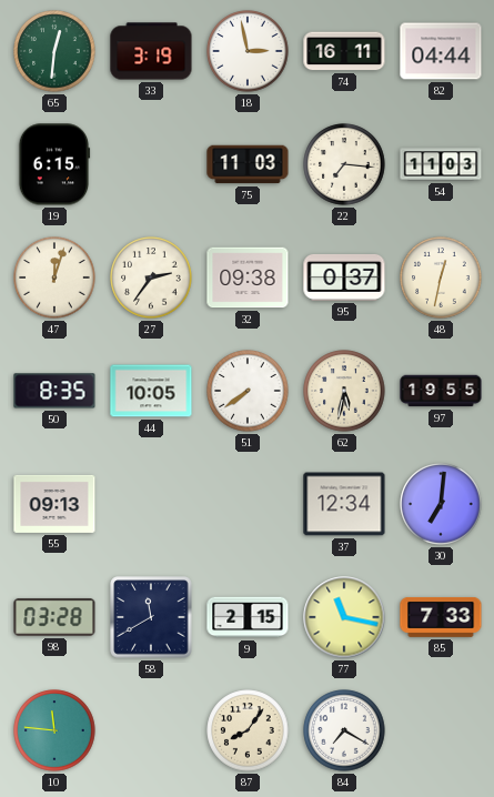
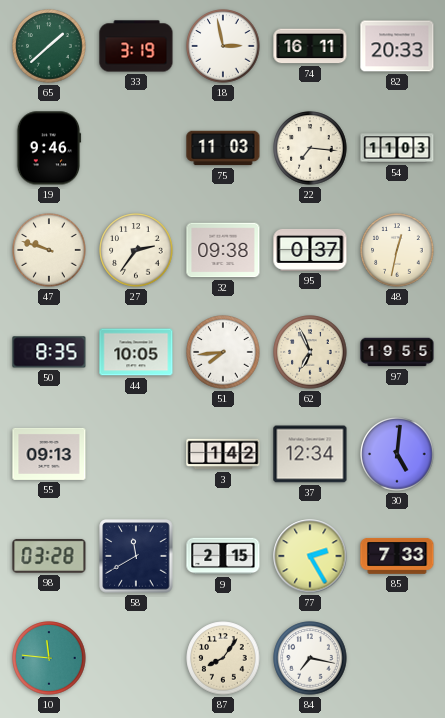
65: 12:31 -> 1:38
82: 04:44 -> 20:33
19: 6:15 -> 9:46
47: 12:03 -> 9:48
51: 7:39 -> 7:44
62: 5:32 -> 6:56
3: none -> 1:42
30: 7:01 -> 5:01
77: 11:17 -> 2:25
84: 7:20 -> 7:17
